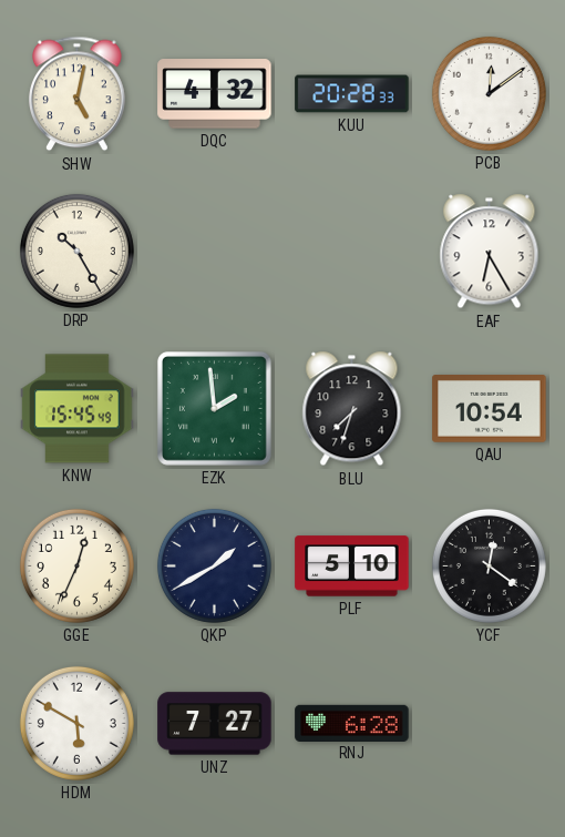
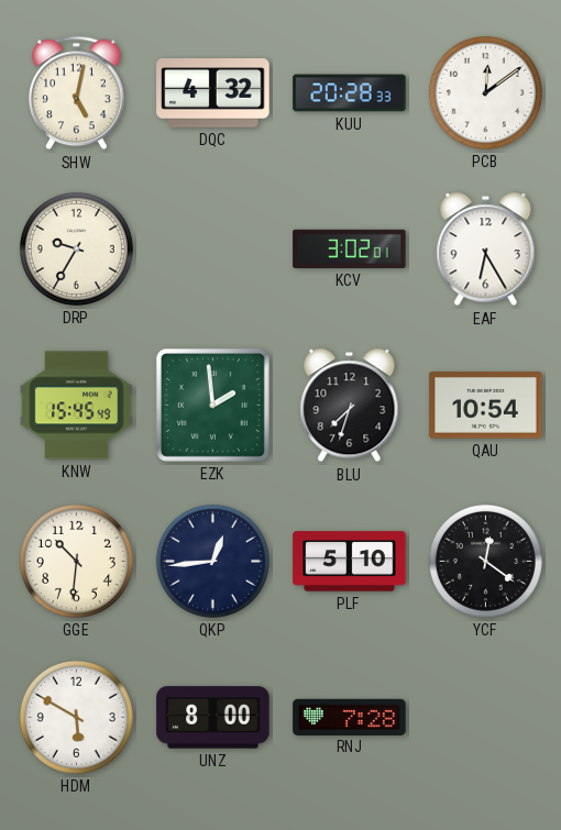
DRP: 10:25 -> 9:35
KCV: none -> 3:02
GGE: 12:34 -> 10:31
QKP: 1:40 -> 12:44
UNZ: 7:27 -> 8:00
RNJ: 6:28 -> 7:28
